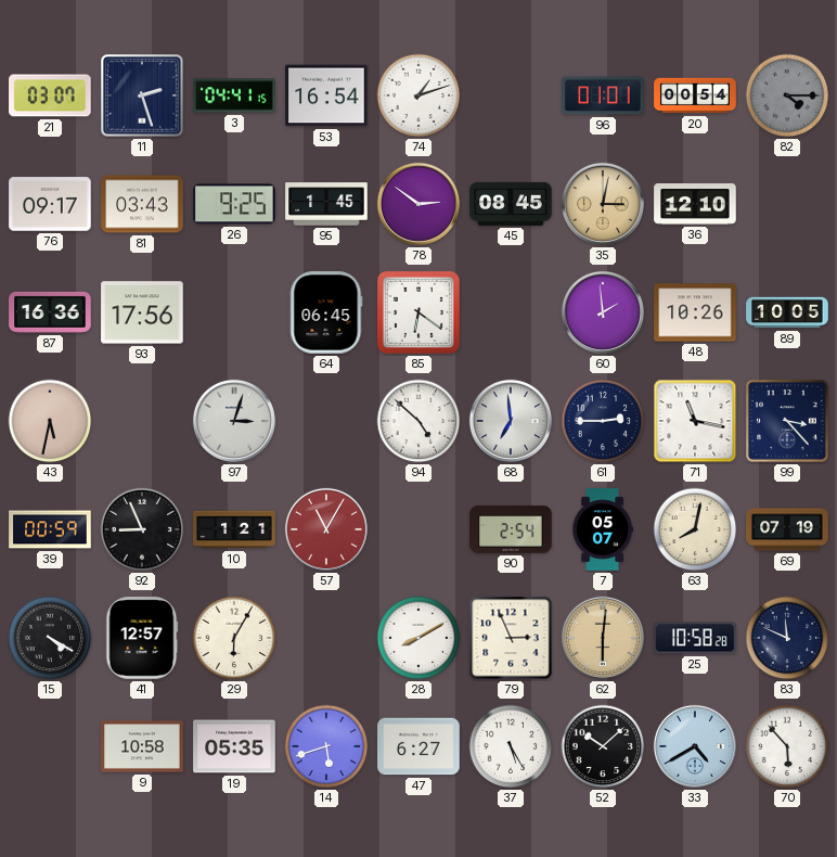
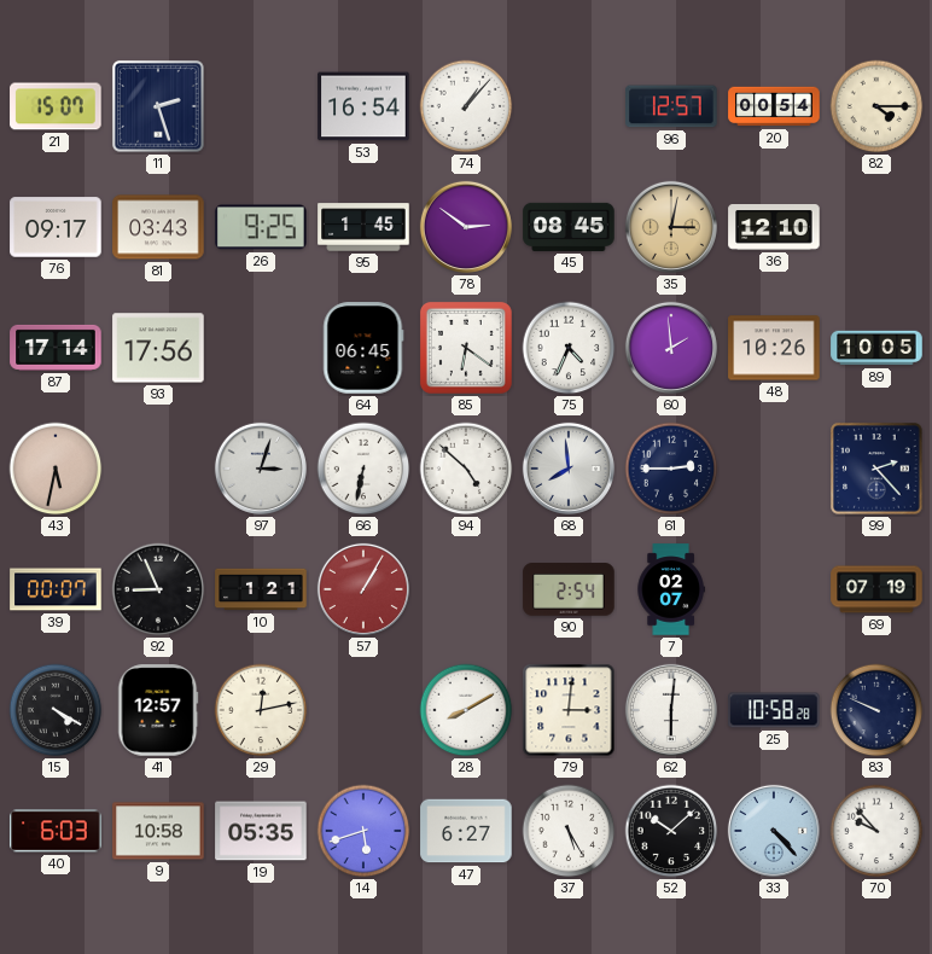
21: 03:07 -> 15:07
3: 04:41 -> none
74: 1:12 -> 1:07
96: 01:01 -> 12:57
82 dial: grey -> cream
87: 16:36 -> 17:14
75: none -> 4:34
66: none -> 6:32
68: 6:59 -> 7:59
71: 11:17 -> none
99: 3:23 -> 2:23
39: 00:59 -> 00:07
57: 11:05 -> 1:05
7: 05:07 -> 02:07
63: 8:02 -> none
29: 6:05 -> 12:13
79: 2:56 -> 3:01
62 dial: champagne -> white
83: 11:49 -> 9:49
40: none -> 6:03
33: 4:40 -> 4:23
70: 5:53 -> 9:53
